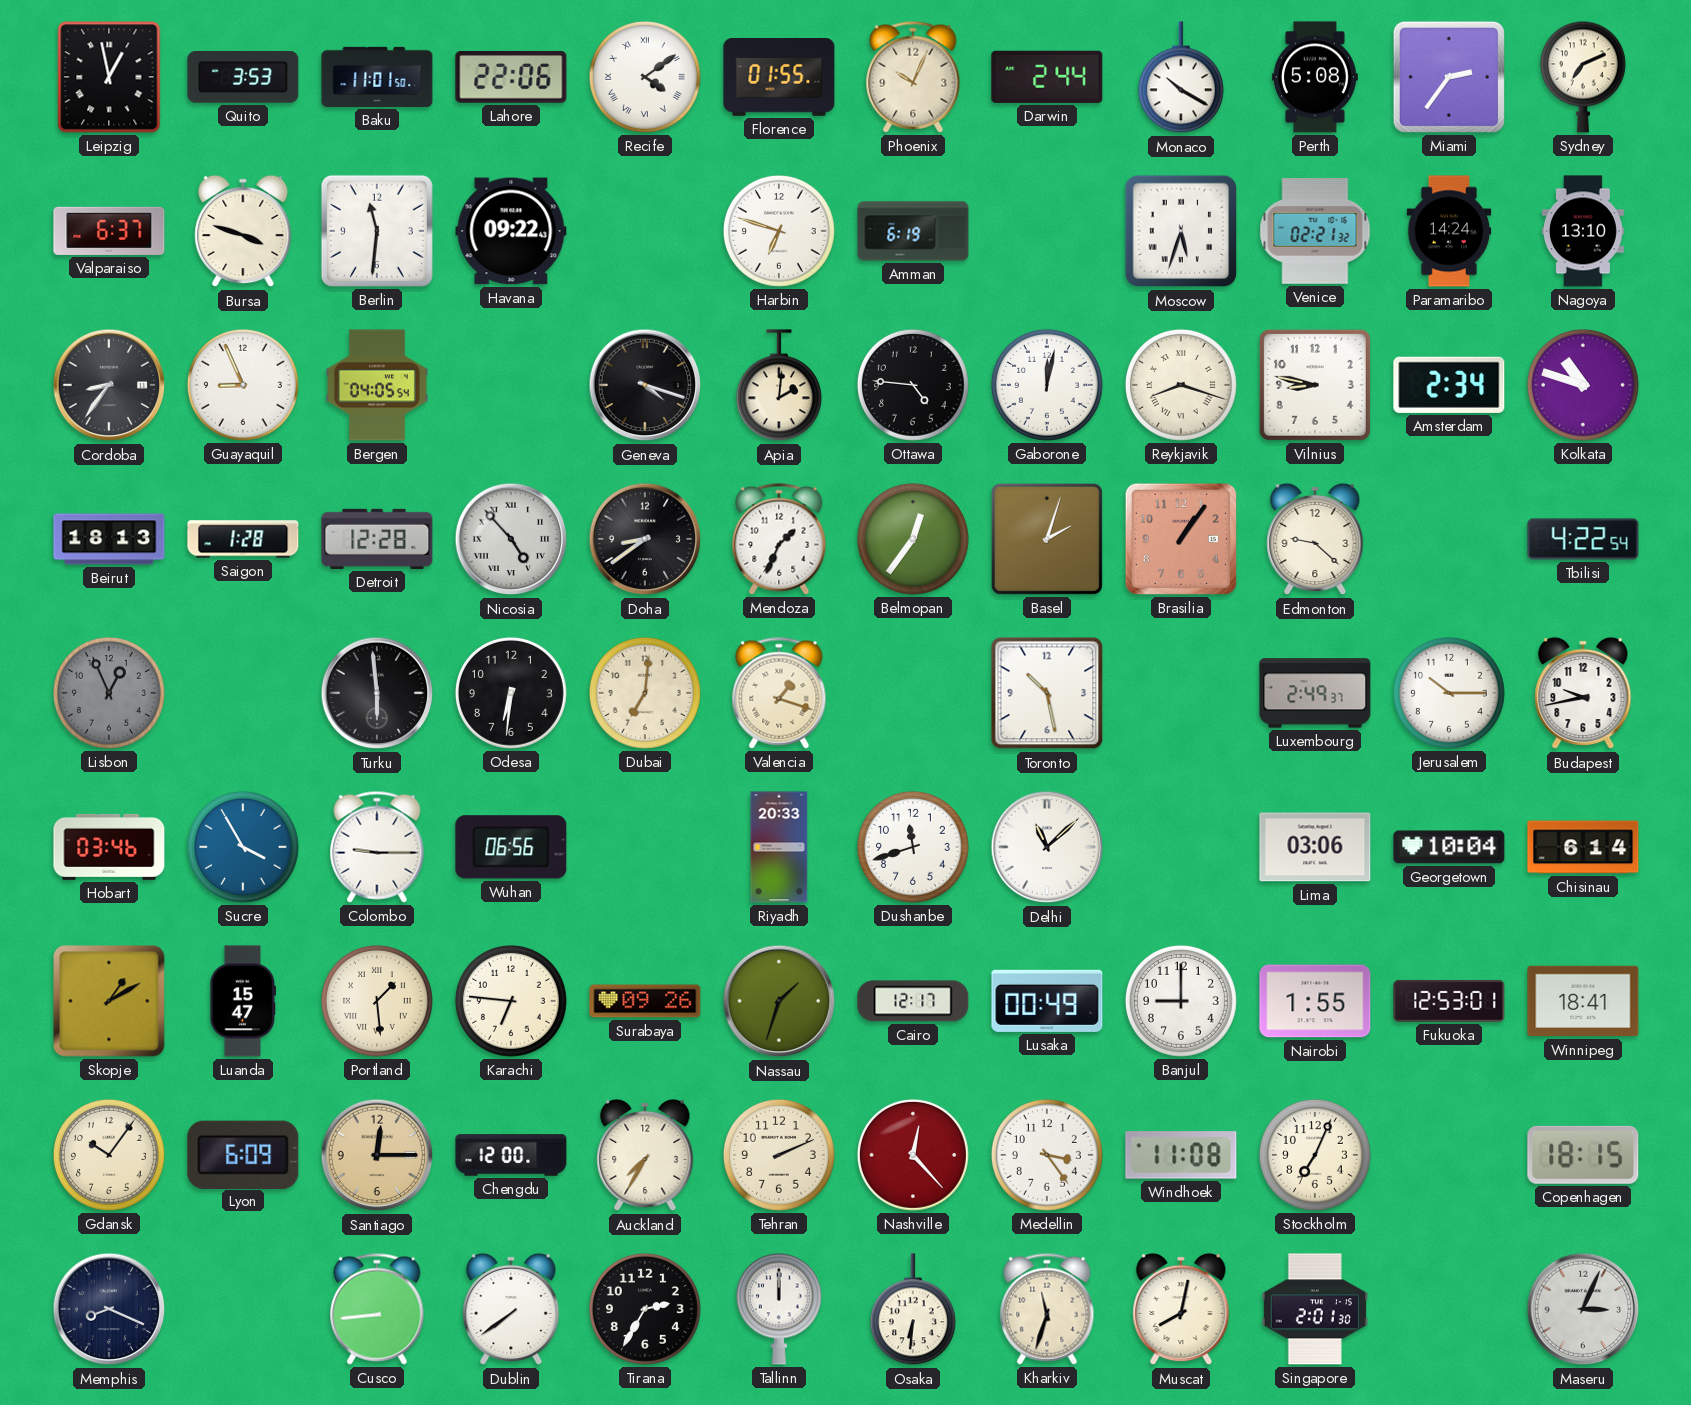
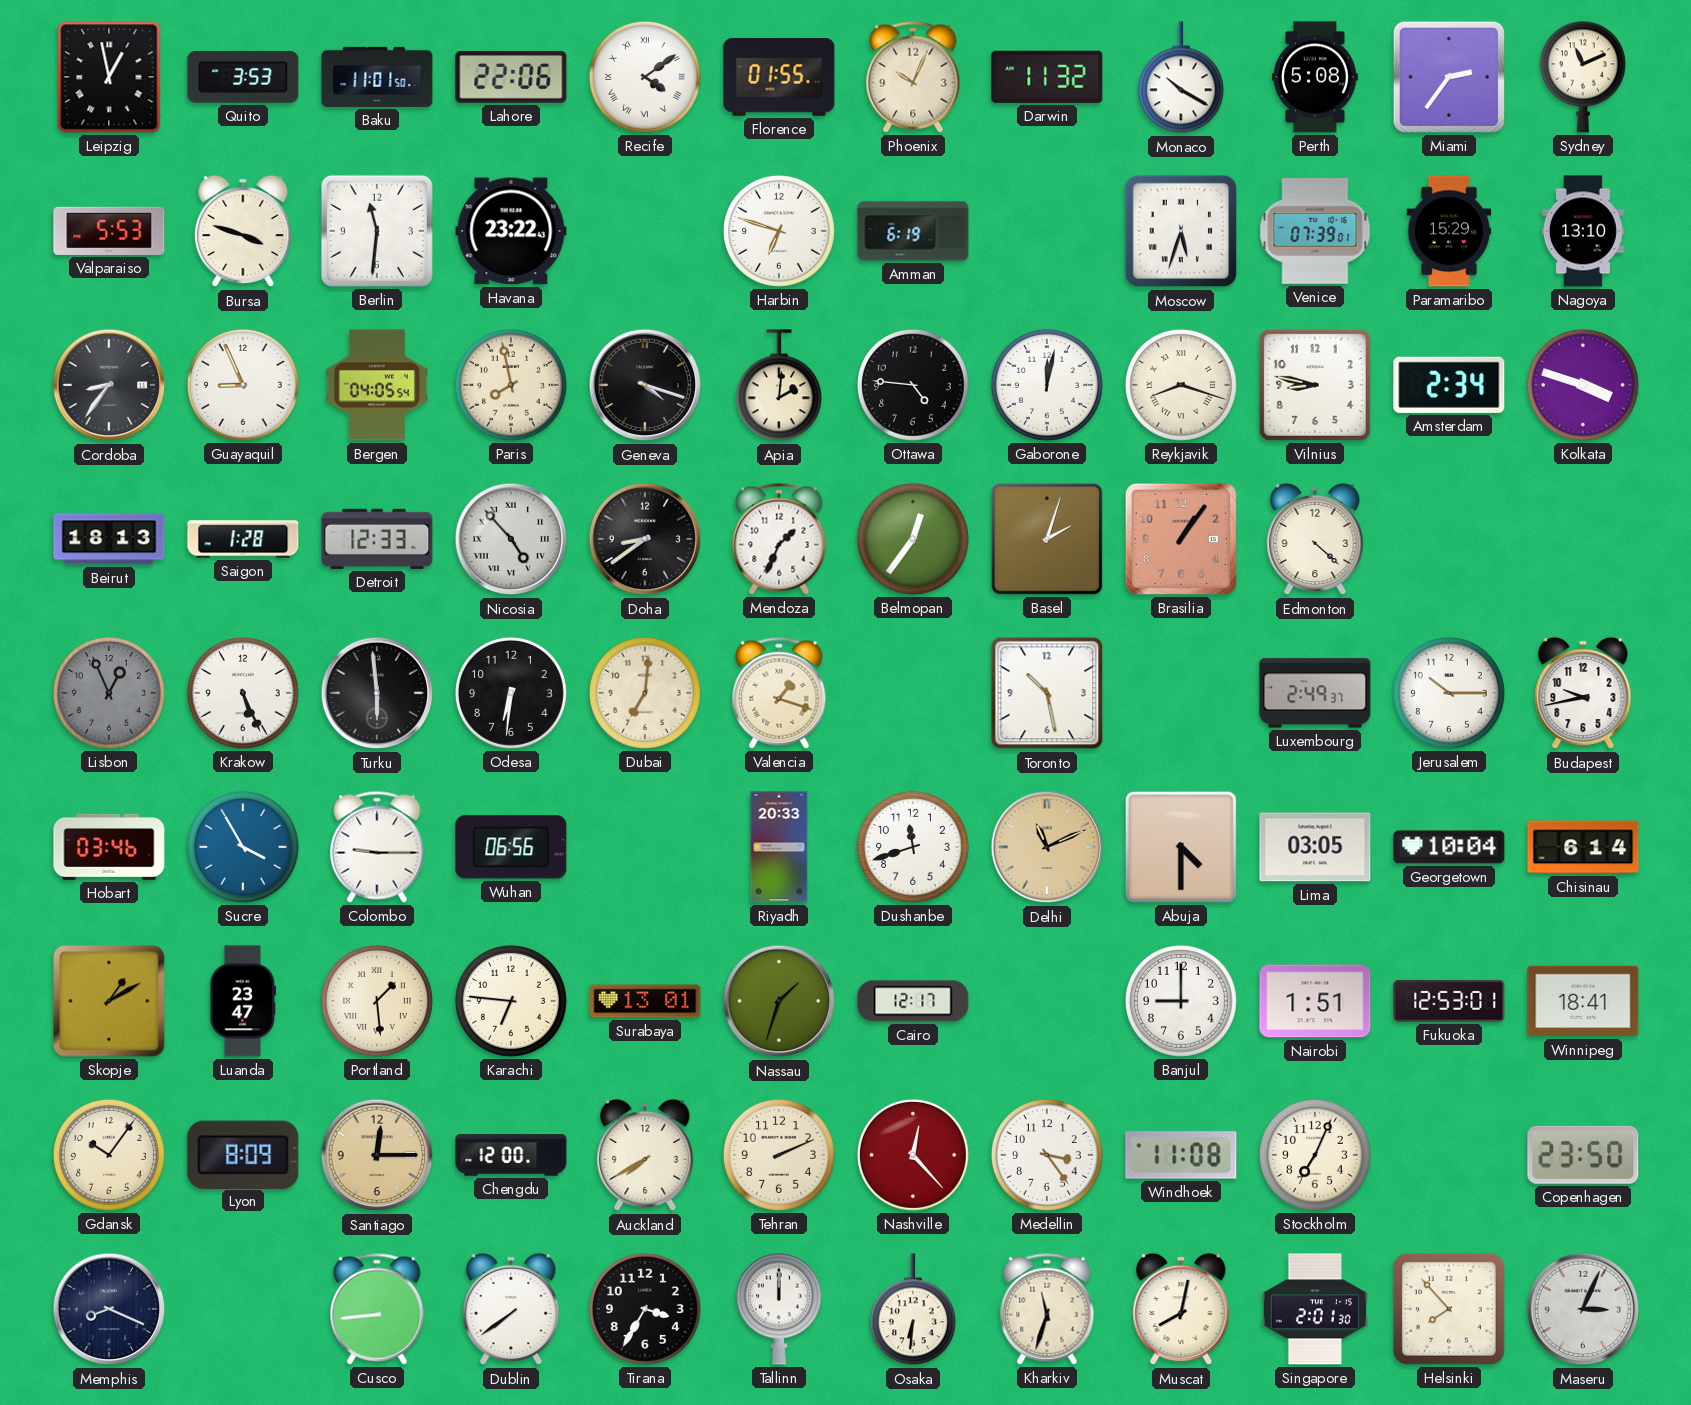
Darwin: 2:44 -> 11:32
Sydney: 7:11 -> 11:11
Valparaiso: 6:37 -> 5:53
Havana: 09:22 -> 23:22
Venice: 02:21 -> 07:39
Paramaribo: 14:24 -> 15:29
Paris: none -> 7:58
Kolkata: 10:48 -> 3:48
Detroit: 12:28 -> 12:33
Edmonton: 9:22 -> 4:22
Tbilisi: 4:22 -> none
Krakow: none -> 5:26
Delhi: 11:08 -> 11:11
Delhi dial: white -> champagne
Abuja: none -> 4:30
Lima: 03:06 -> 03:05
Luanda: 15:47 -> 23:47
Surabaya: 09:26 -> 13:01
Lusaka: 00:49 -> none
Nairobi: 1:55 -> 1:51
Lyon: 6:09 -> 8:09
Auckland: 7:35 -> 7:40
Copenhagen: 18:15 -> 23:50
Tirana: 2:35 -> 3:35
Helsinki: none -> 7:53
